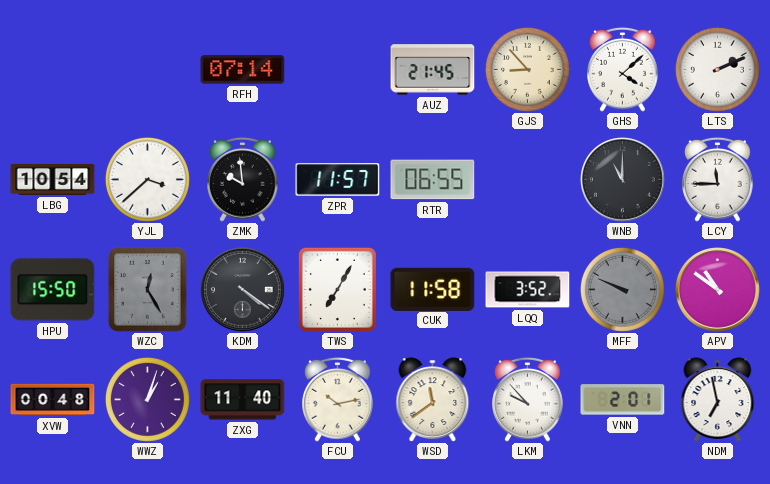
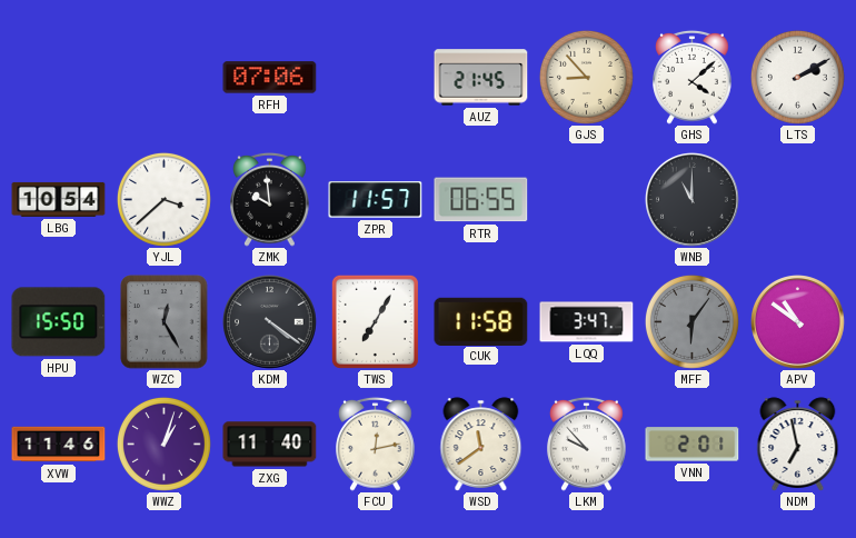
RFH: 07:14 -> 07:06
LTS: 2:11 -> 2:10
LCY: 11:45 -> none
LQQ: 3:52 -> 3:47
MFF: 9:49 -> 6:06
XVW: 00:48 -> 11:46
FCU: 10:13 -> 12:13
